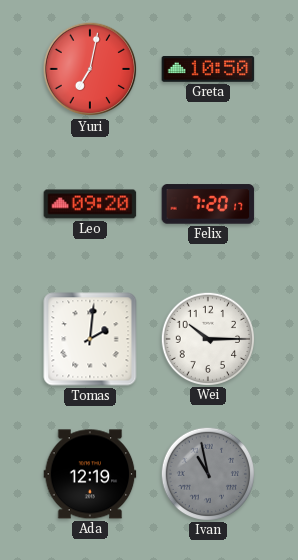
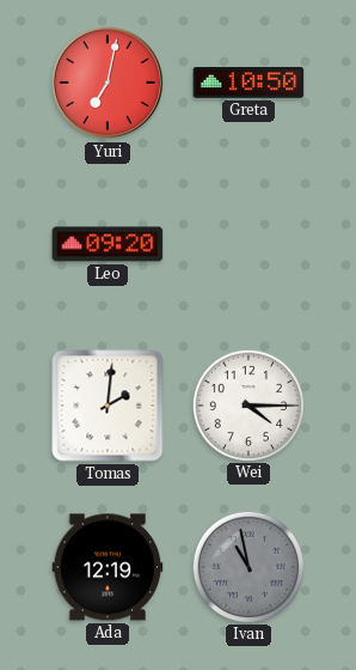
Felix: 7:20 -> none
Wei: 10:15 -> 4:15
